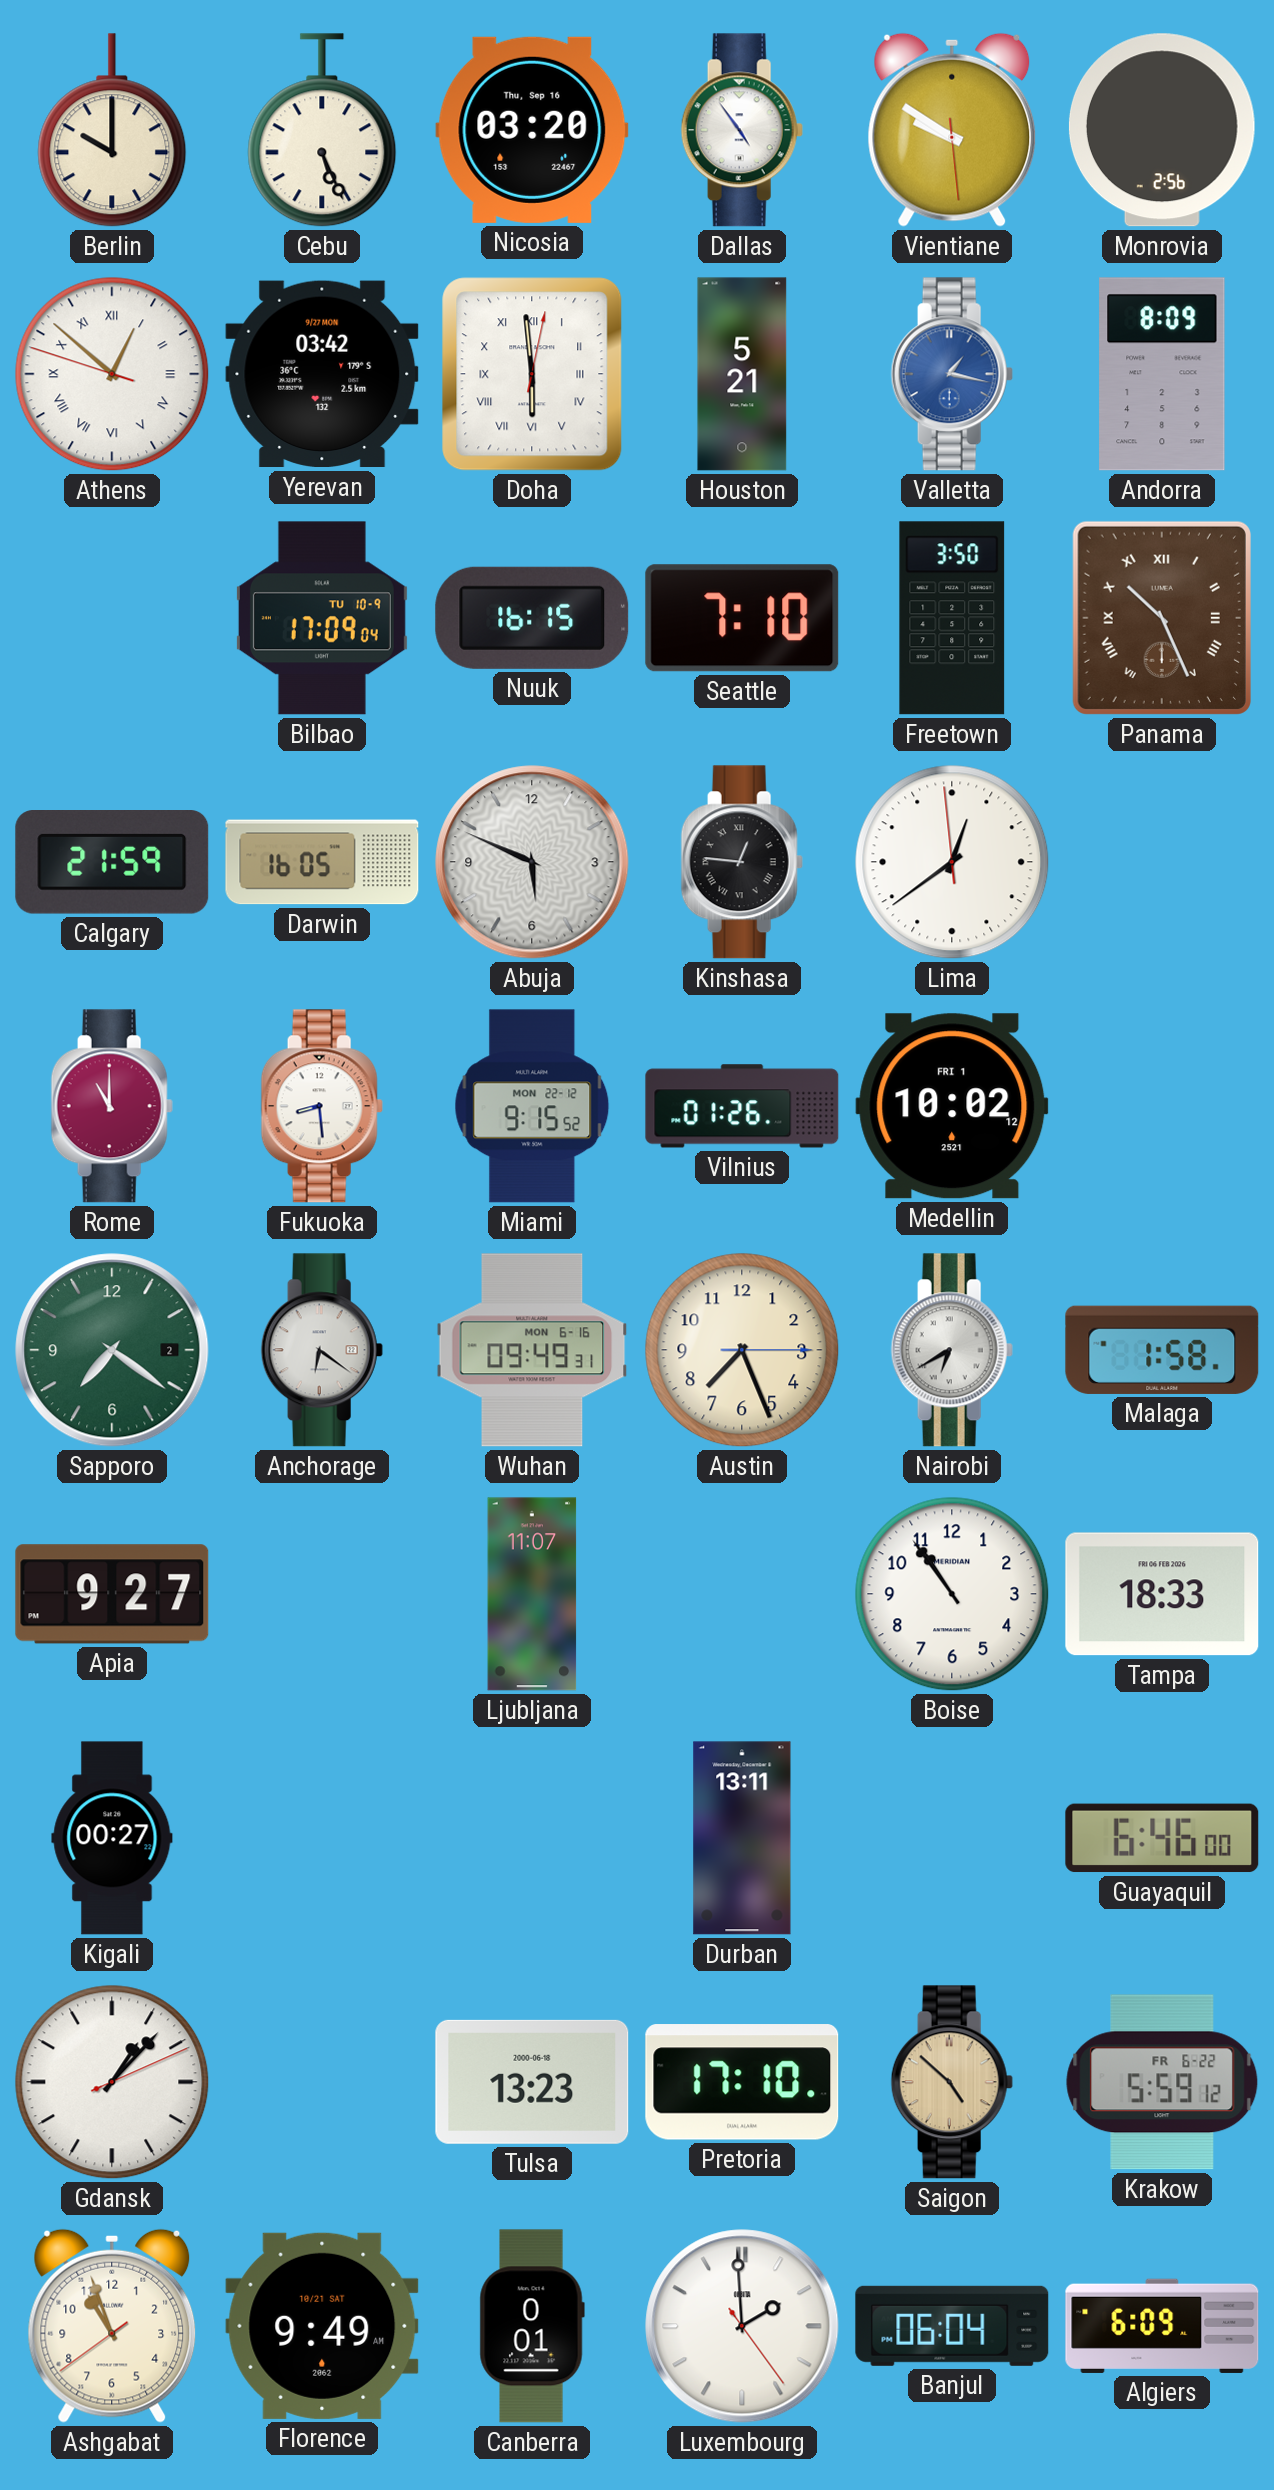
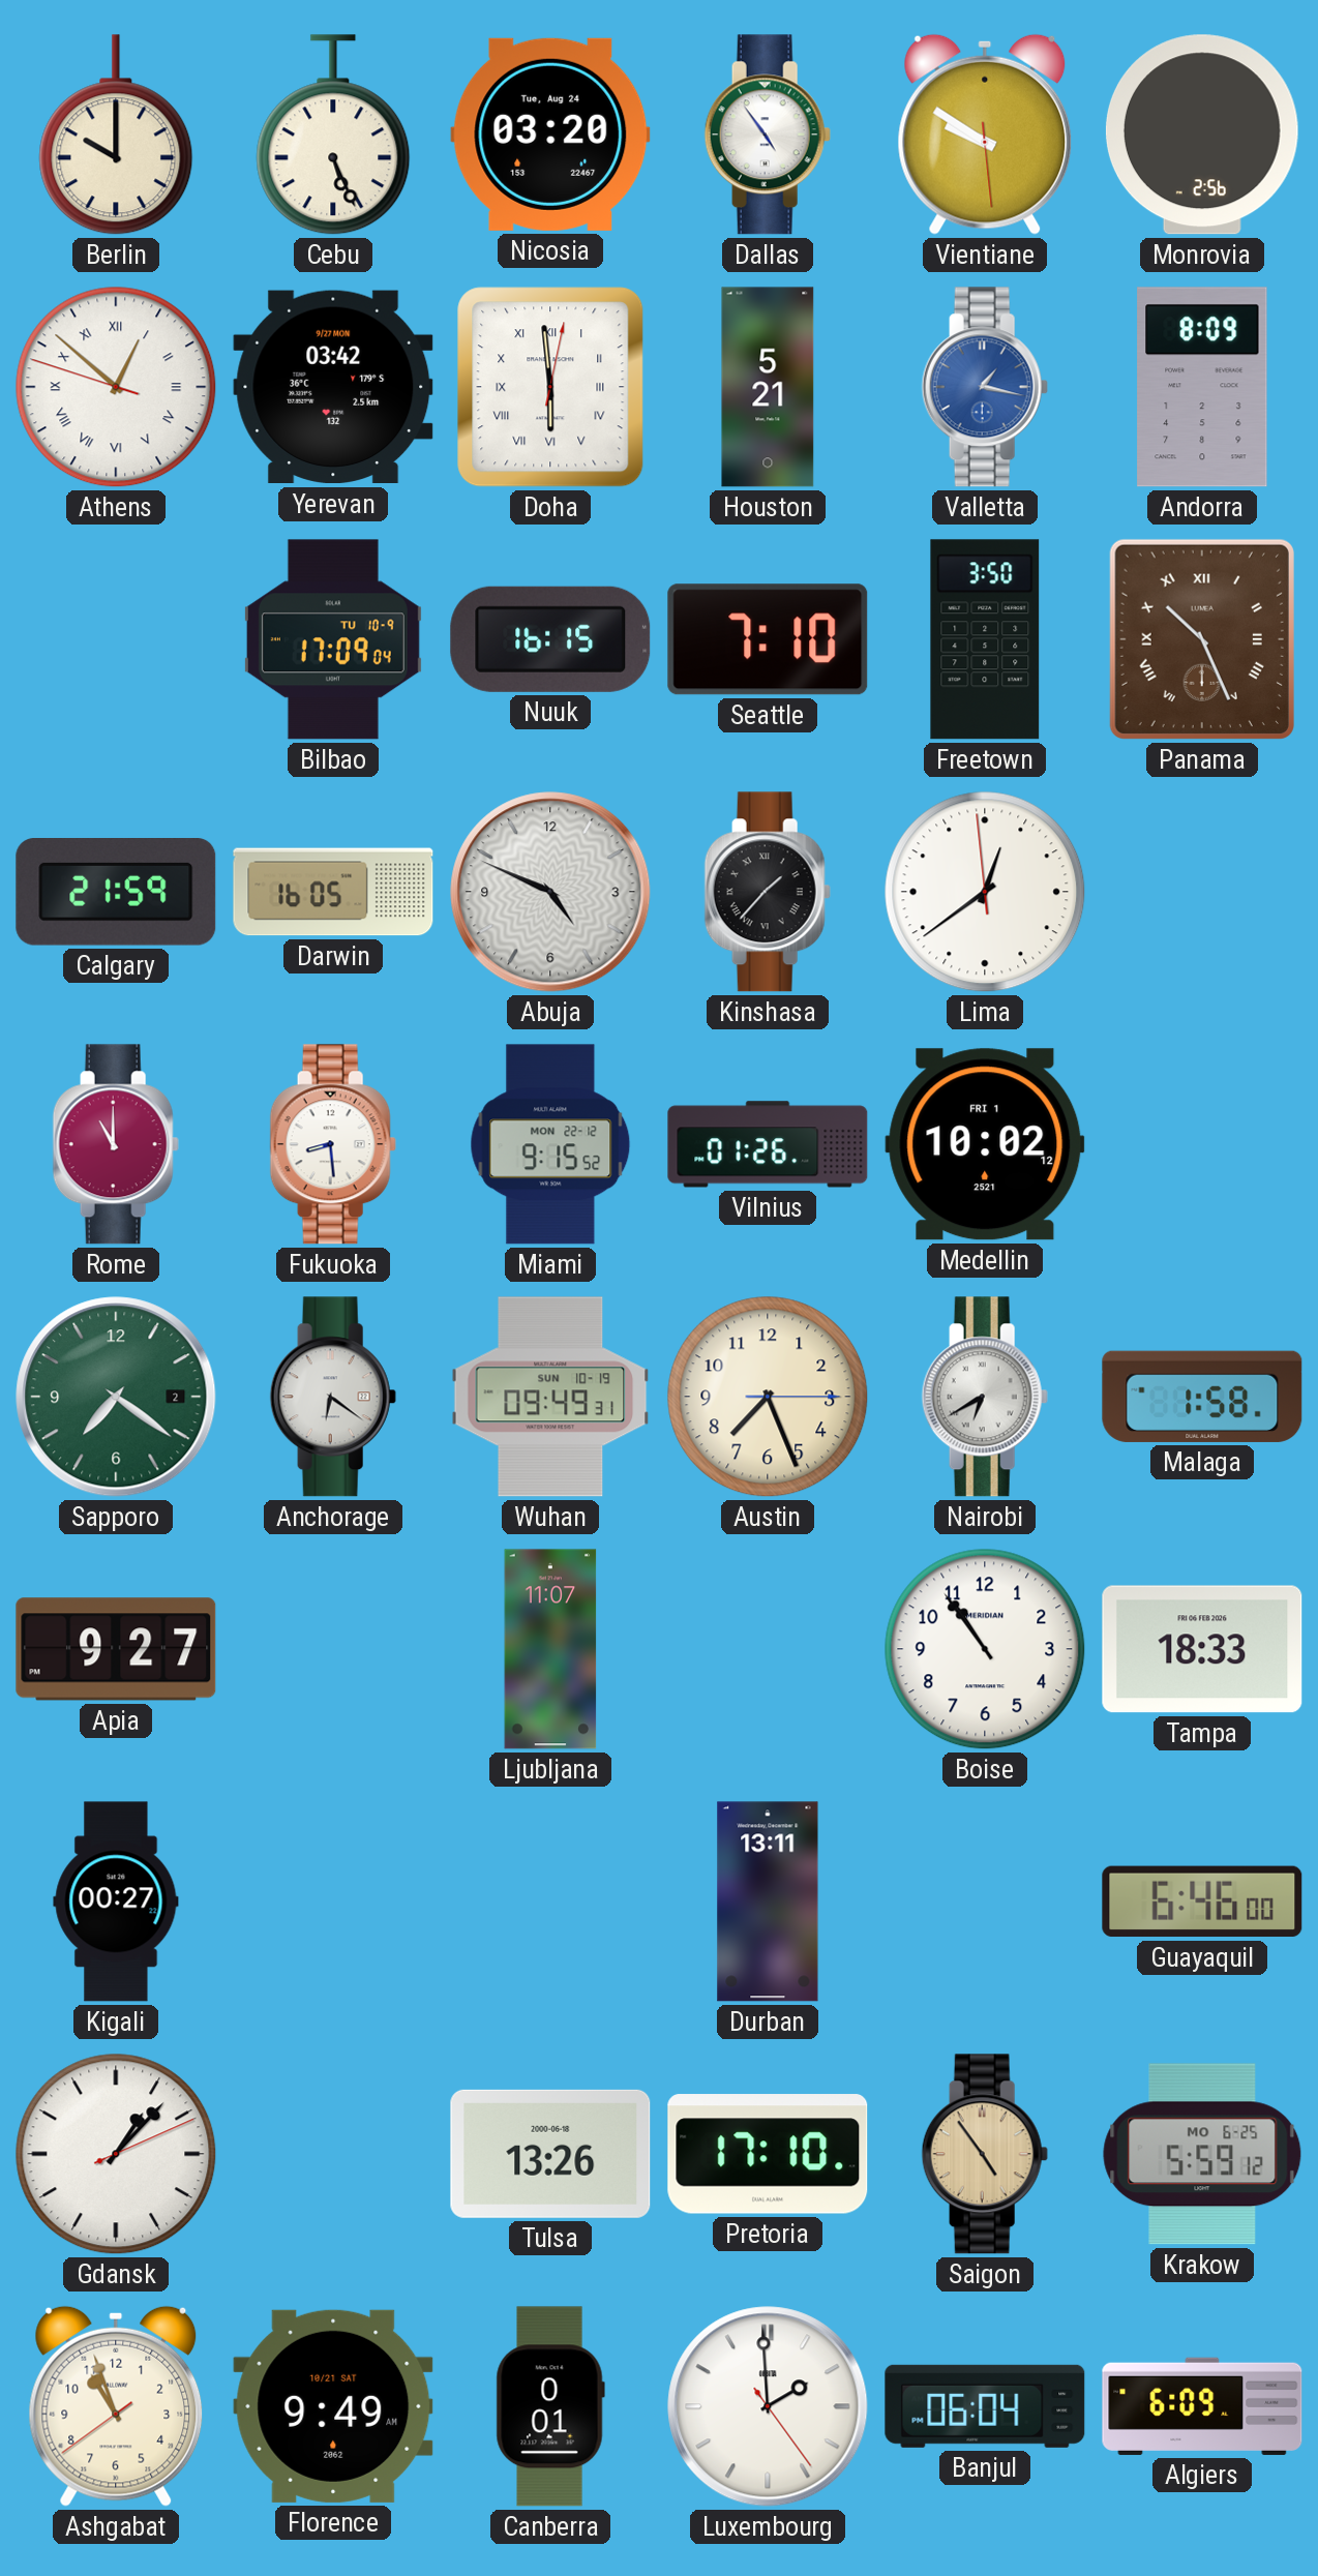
Nicosia date: Thu, Sep 16 -> Tue, Aug 24
Abuja: 5:49 -> 4:49
Kinshasa: 12:46 -> 1:37
Wuhan date: MON 6-16 -> SUN 10-19
Tulsa: 13:23 -> 13:26
Saigon: 4:52 -> 4:54
Krakow date: FR 6-22 -> MO 6-25
